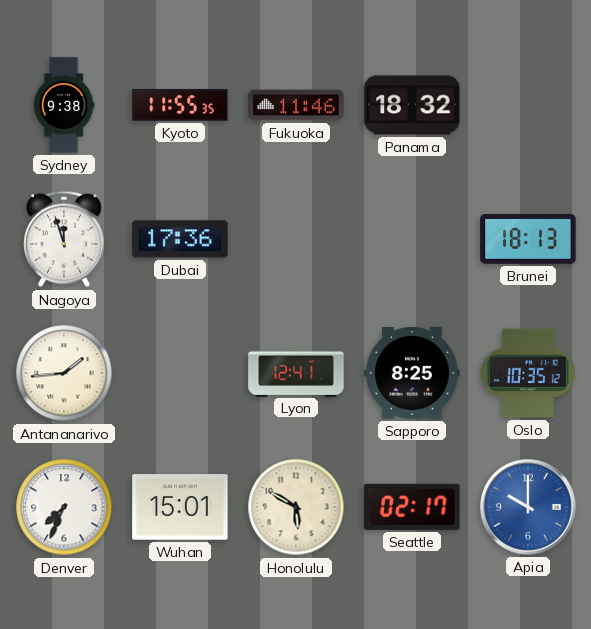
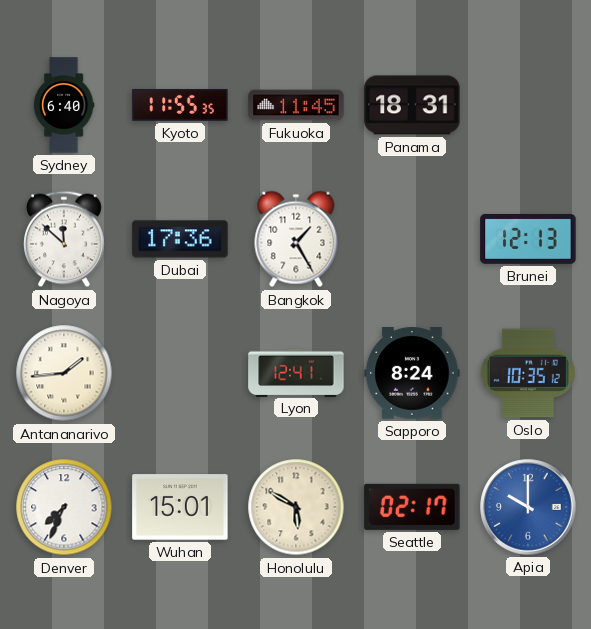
Sydney: 9:38 -> 6:40
Fukuoka: 11:46 -> 11:45
Panama: 18:32 -> 18:31
Nagoya: 11:57 -> 11:52
Bangkok: none -> 1:25
Brunei: 18:13 -> 12:13
Sapporo: 8:25 -> 8:24
